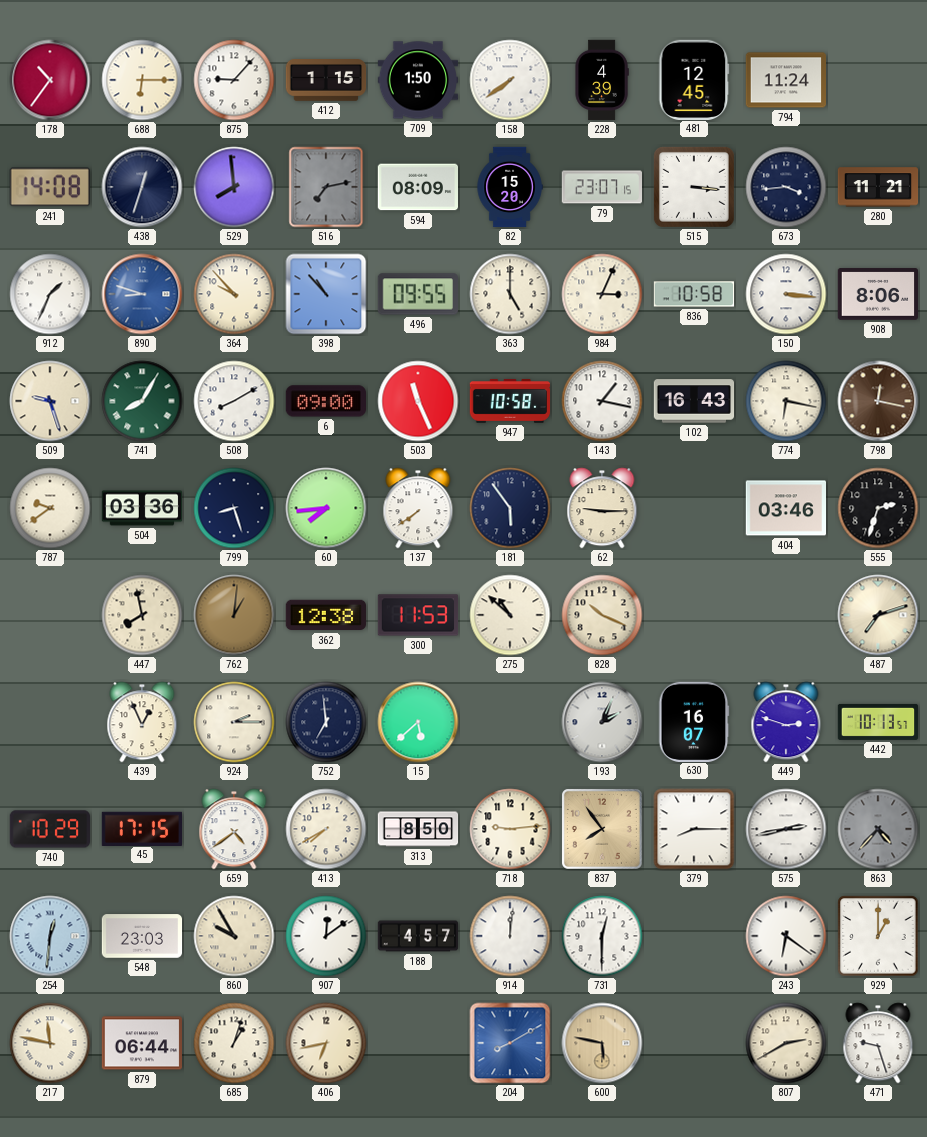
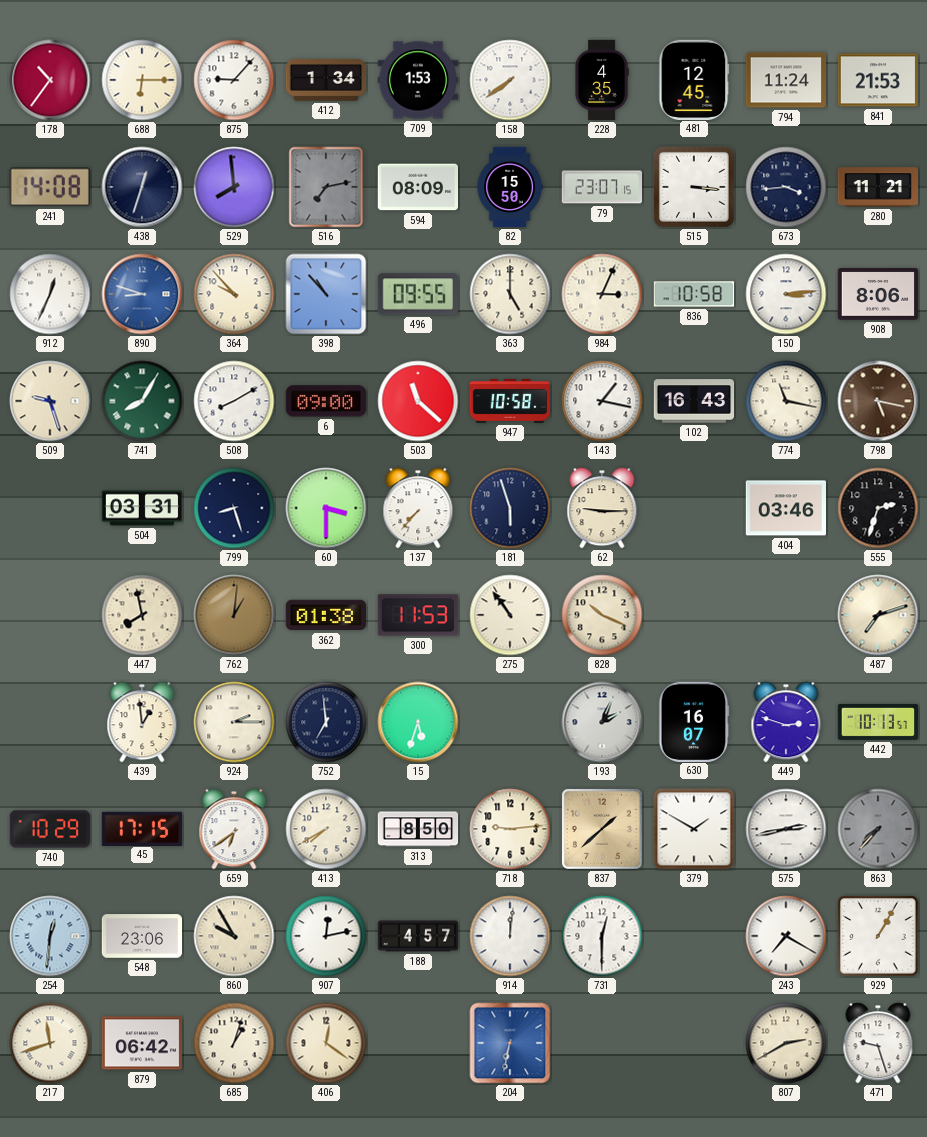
412: 1:15 -> 1:34
709: 1:50 -> 1:53
228: 4:39 -> 4:35
841: none -> 21:53
82: 15:20 -> 15:50
912: 1:34 -> 12:34
150: 3:16 -> 3:14
503: 11:26 -> 11:22
774: 6:17 -> 11:17
798: 12:17 -> 5:17
787: 9:39 -> none
504: 03:36 -> 03:31
60: 7:44 -> 3:30
137: 7:39 -> 7:37
181: 5:54 -> 5:57
362: 12:38 -> 01:38
275: 10:52 -> 10:54
439: 12:56 -> 12:59
15: 5:38 -> 5:33
659: 4:39 -> 6:39
837: 7:54 -> 1:38
379: 8:15 -> 1:50
863: 4:37 -> 7:37
548: 23:03 -> 23:06
907: 12:09 -> 12:13
243: 6:21 -> 7:20
929: 1:00 -> 1:05
217: 11:47 -> 11:42
879: 06:44 -> 06:42
406: 6:43 -> 12:21
204: 8:10 -> 6:32
600: 5:47 -> none
